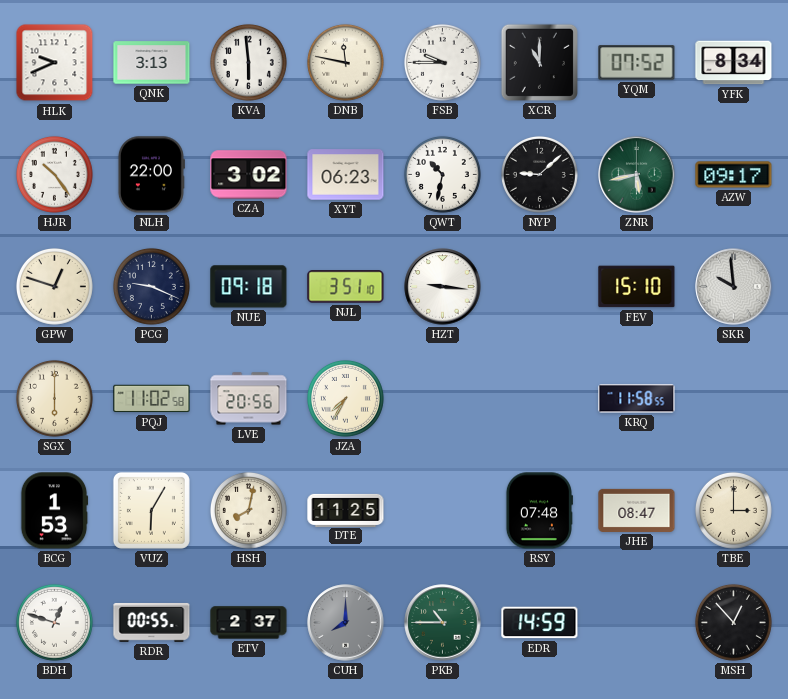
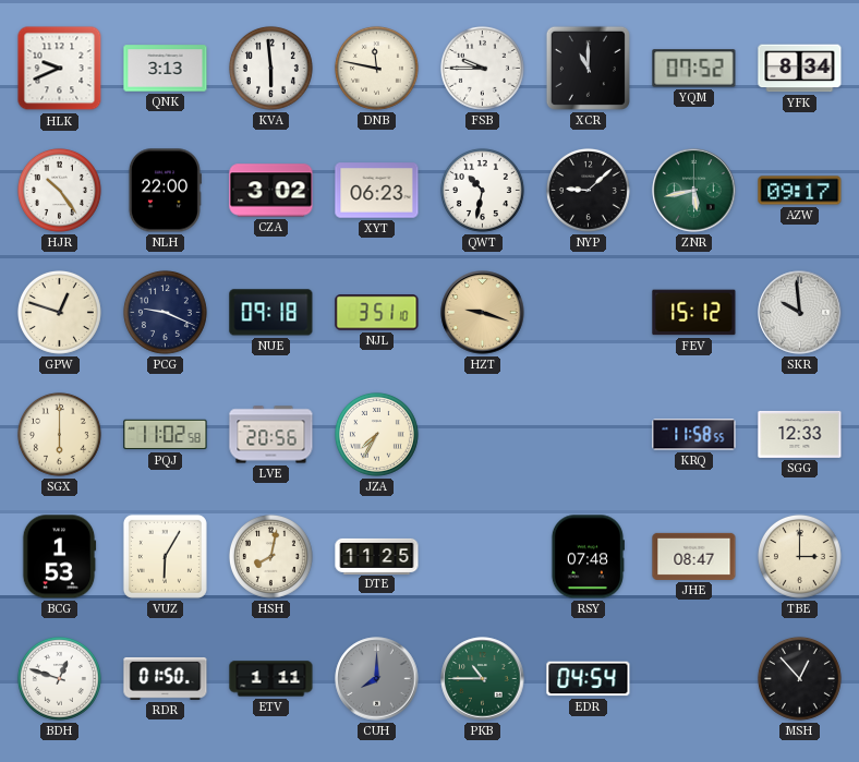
HZT: 9:16 -> 9:18
HZT dial: white -> champagne
FEV: 15:10 -> 15:12
SGG: none -> 12:33
RDR: 00:55 -> 01:50
ETV: 2:37 -> 1:11
EDR: 14:59 -> 04:54
